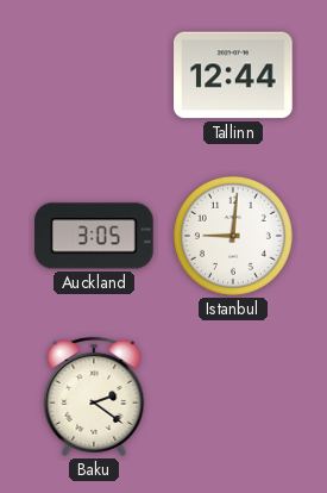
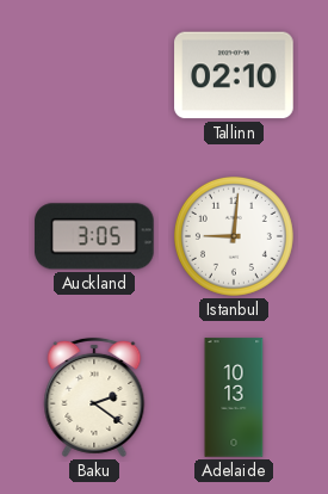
Tallinn: 12:44 -> 02:10
Adelaide: none -> 10:13
